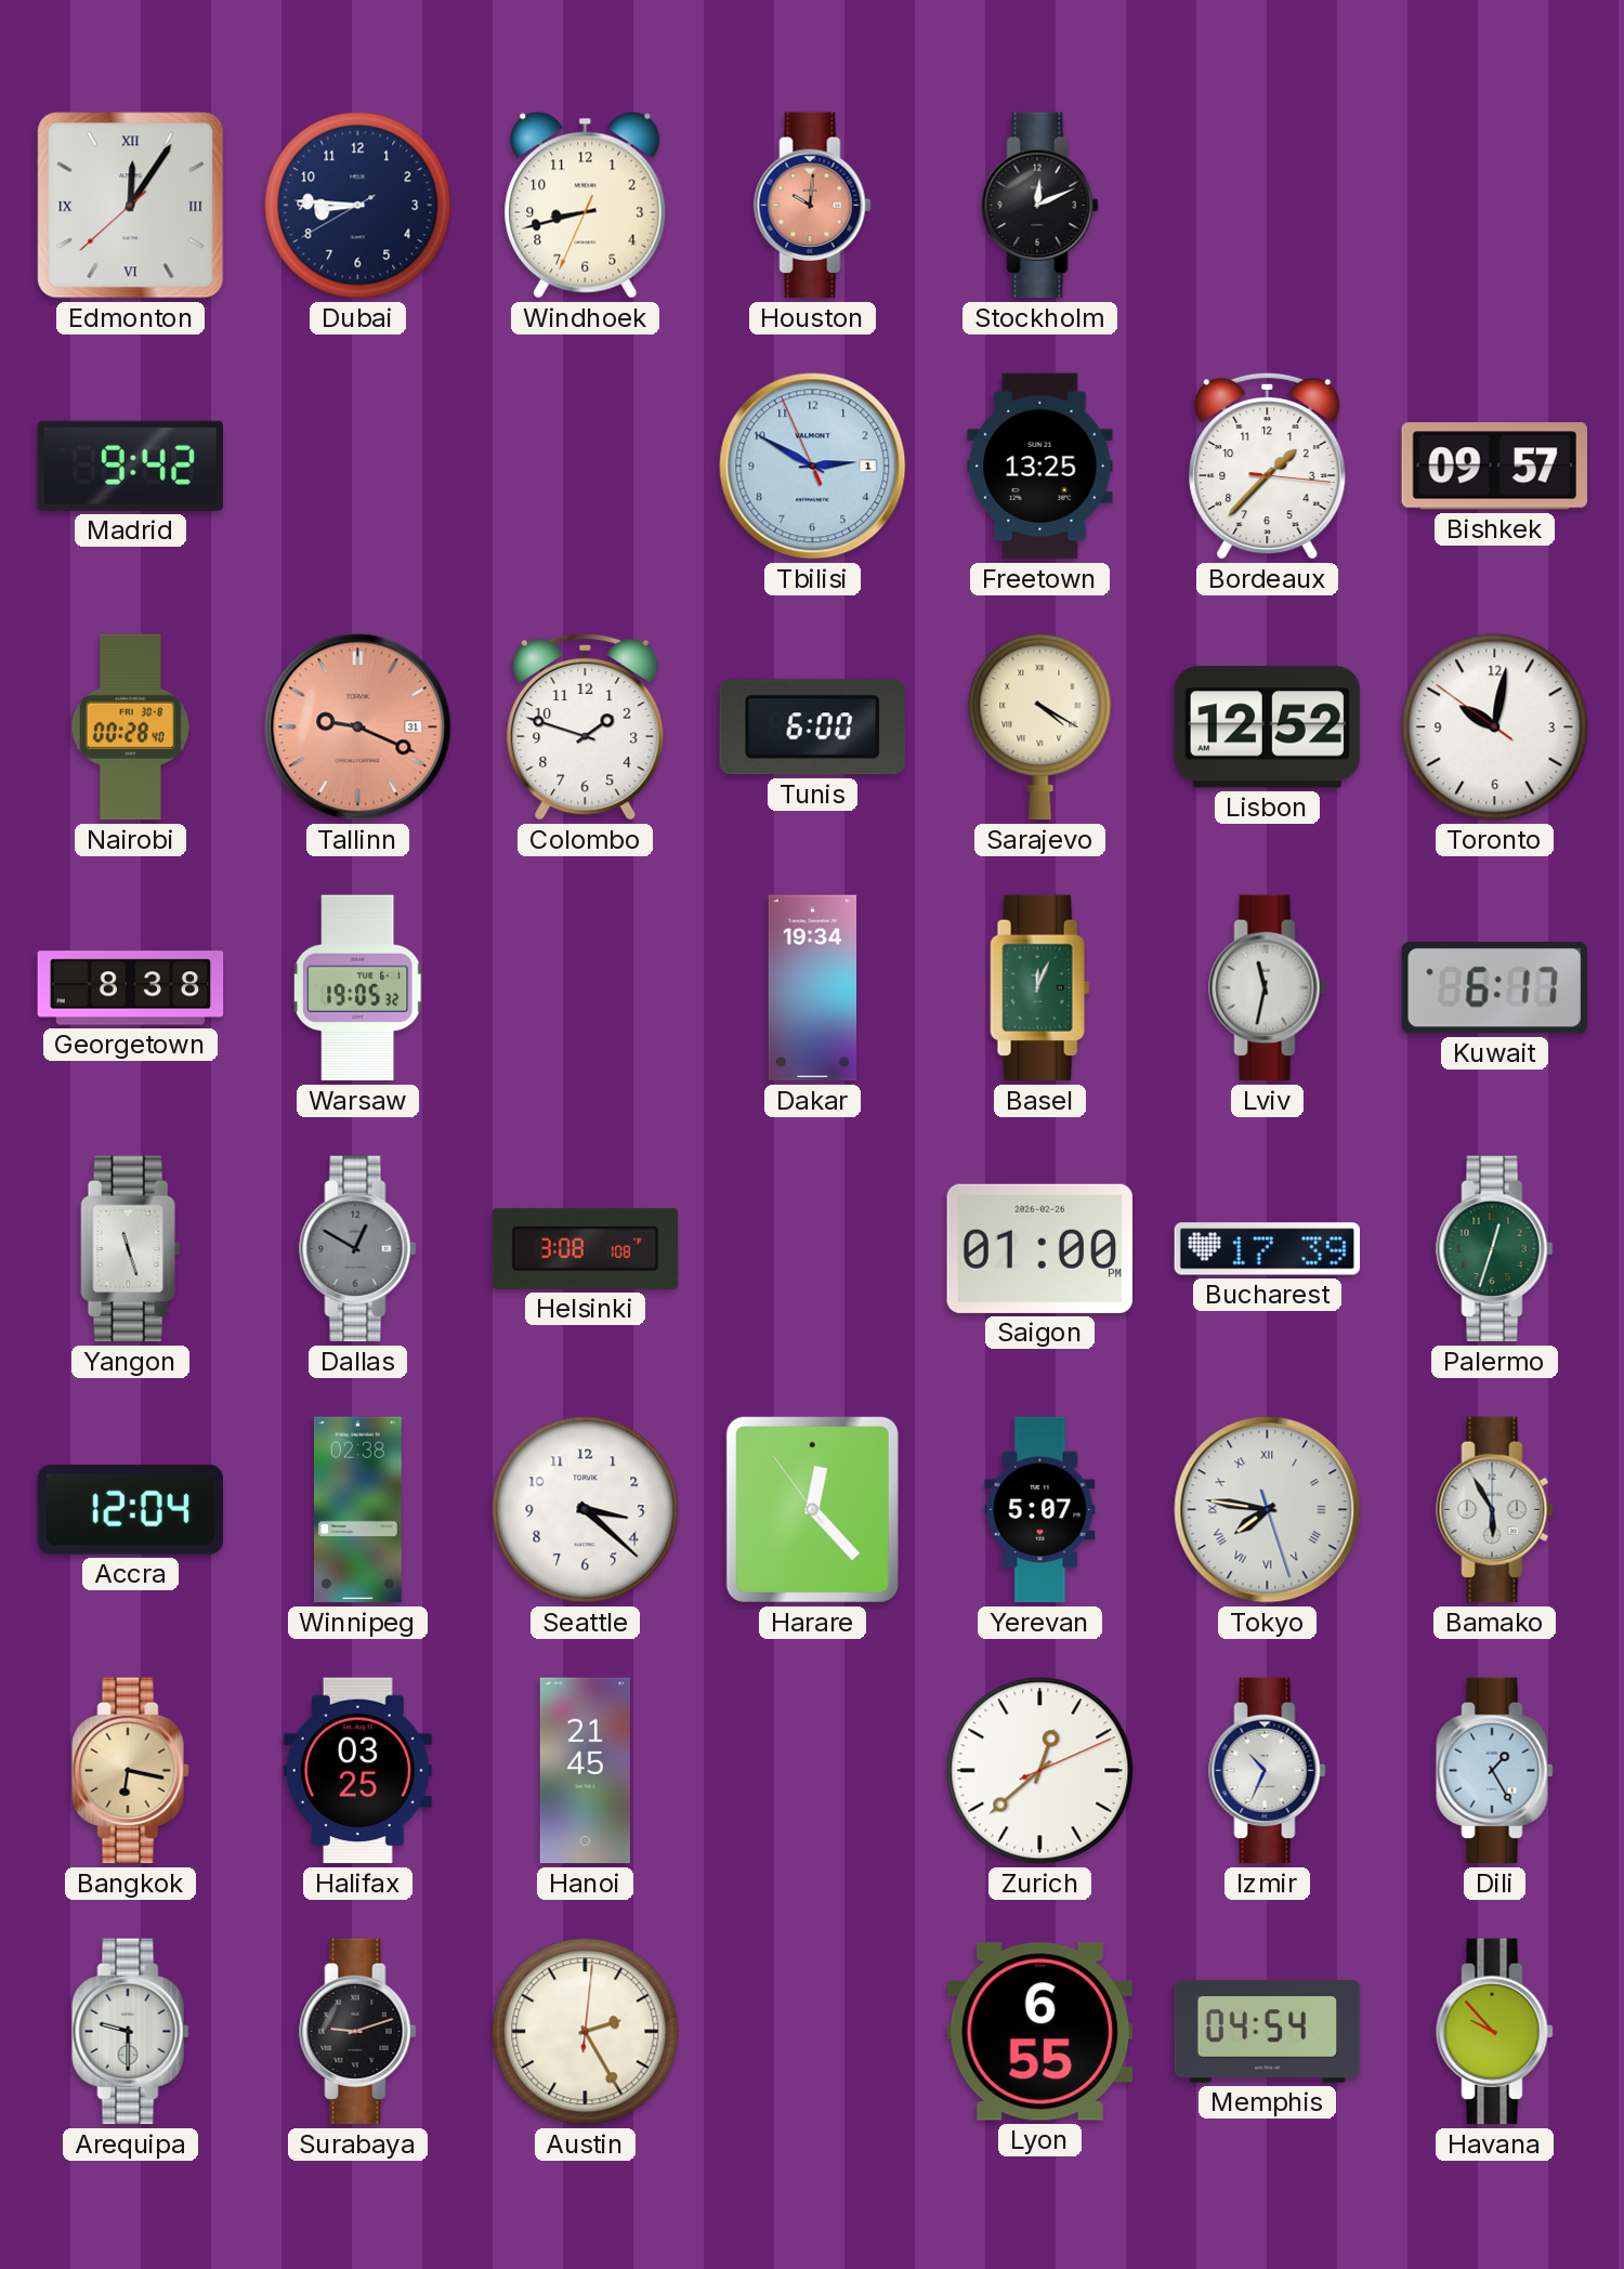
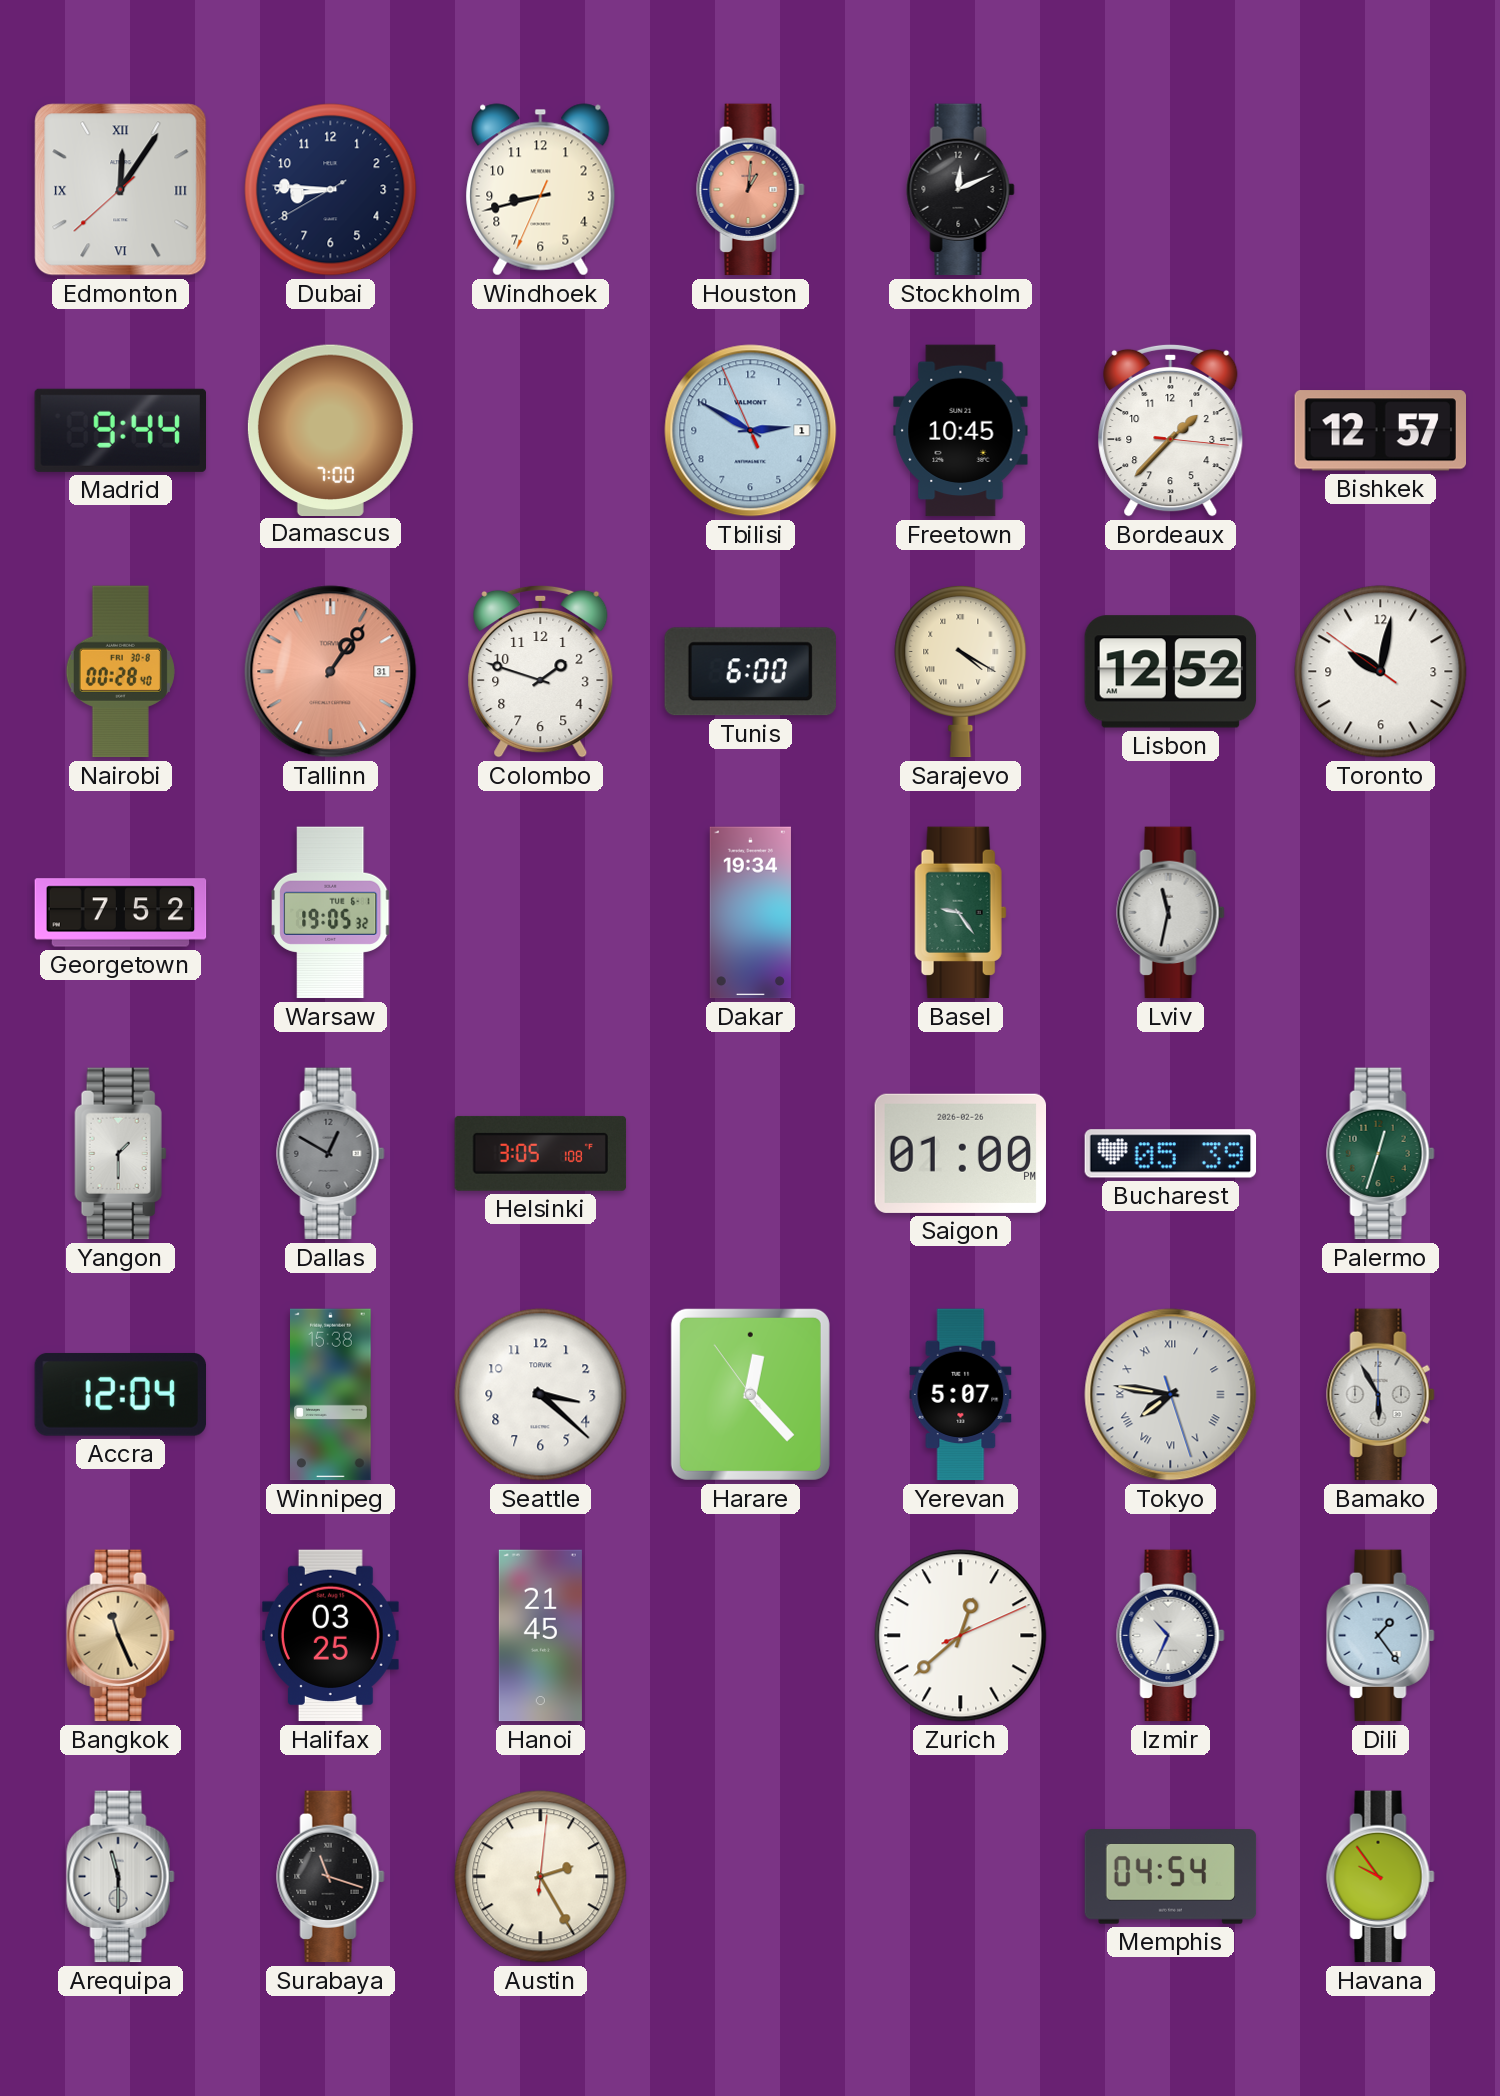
Houston: 10:01 -> 1:01
Madrid: 9:42 -> 9:44
Damascus: none -> 7:00
Freetown: 13:25 -> 10:45
Bishkek: 09:57 -> 12:57
Tallinn: 9:19 -> 1:06
Georgetown: 8:38 -> 7:52
Basel: 12:04 -> 9:24
Kuwait: 6:17 -> none
Yangon: 11:27 -> 1:30
Helsinki: 3:08 -> 3:05
Bucharest: 17:39 -> 05:39
Winnipeg: 02:38 -> 15:38
Bangkok: 6:17 -> 11:26
Dili: 1:25 -> 1:24
Arequipa: 9:30 -> 11:30
Surabaya: 9:12 -> 11:18
Lyon: 6:55 -> none
Havana: 9:53 -> 9:54
